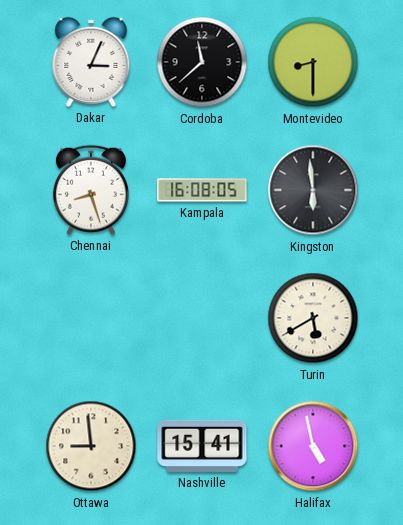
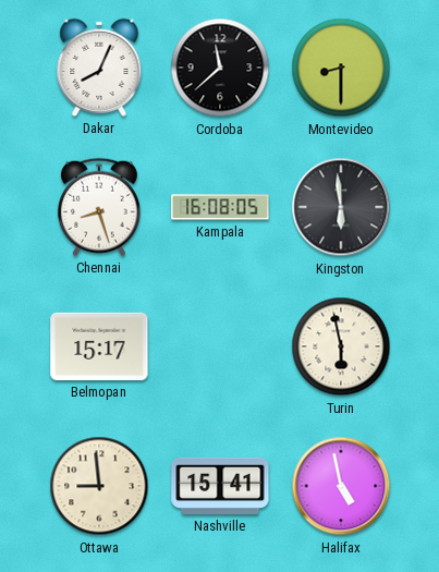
Dakar: 3:04 -> 8:04
Belmopan: none -> 15:17
Turin: 5:40 -> 5:58
